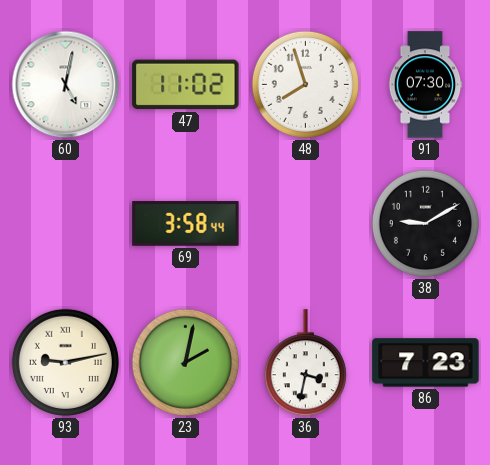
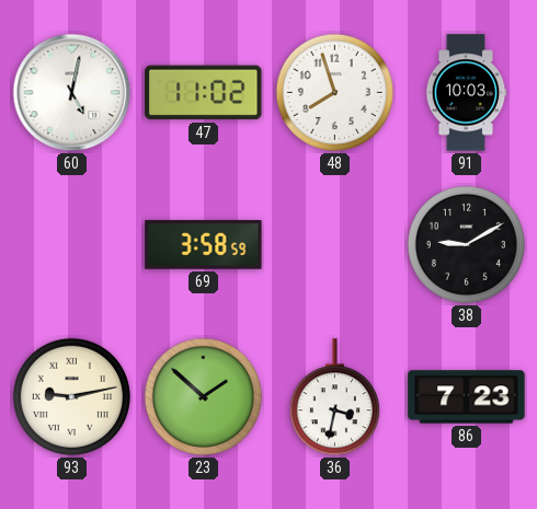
91: 07:30 -> 10:03
69: 3:58:44 -> 3:58:59
23: 2:02 -> 1:52
